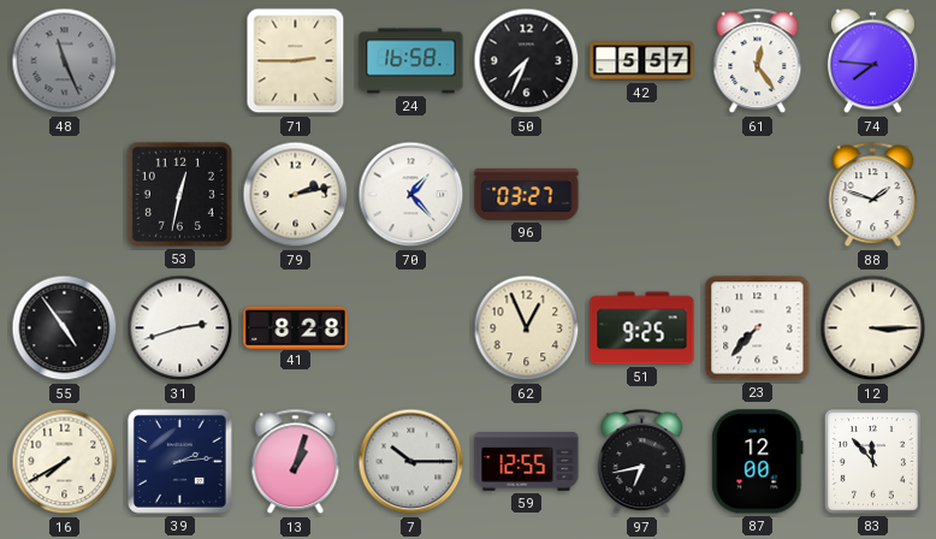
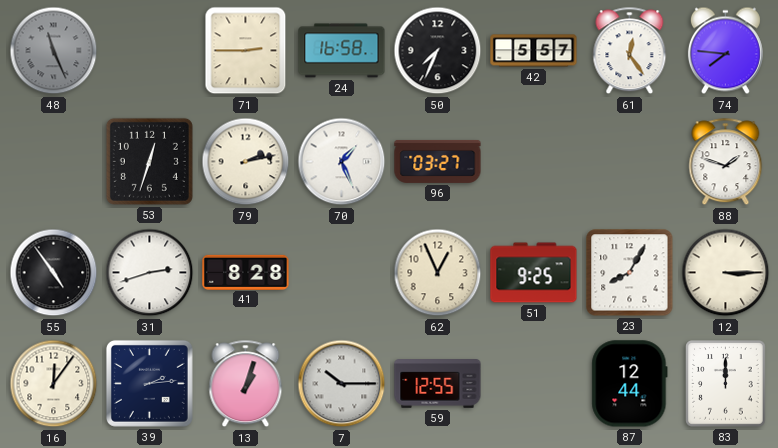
53: 12:32 -> 12:33
70: 1:23 -> 1:26
23: 7:37 -> 8:05
16: 7:40 -> 12:06
97: 6:43 -> none
87: 12:00 -> 12:44
83: 11:53 -> 12:00
